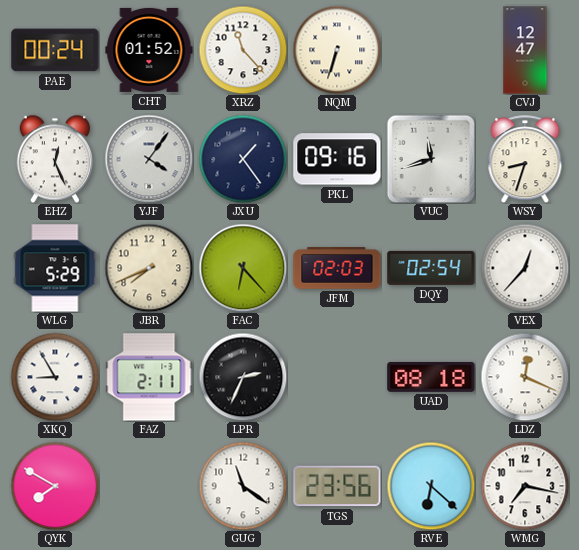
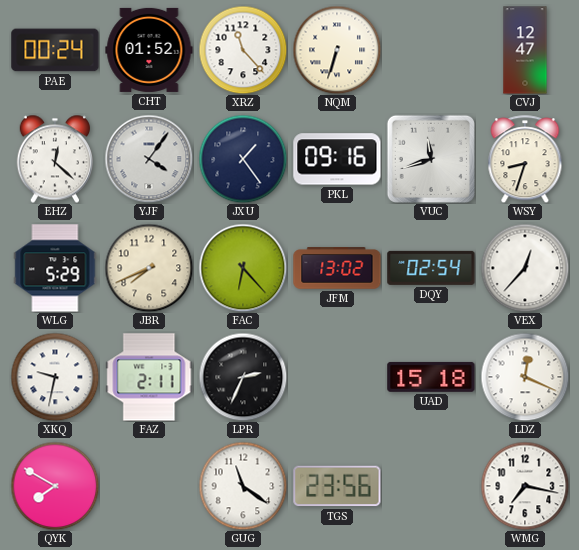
EHZ: 12:26 -> 12:22
JFM: 02:03 -> 13:02
XKQ: 8:55 -> 9:32
UAD: 08:18 -> 15:18
RVE: 6:22 -> none
